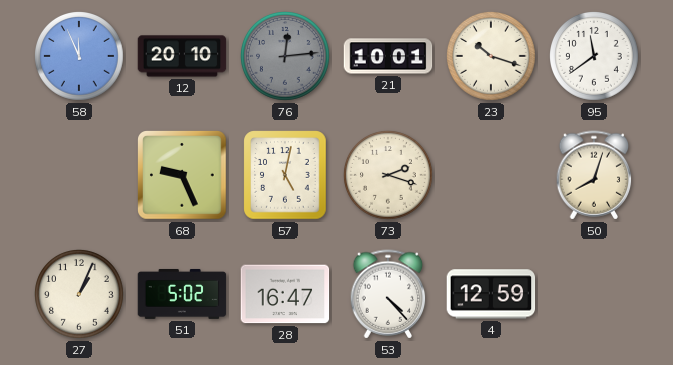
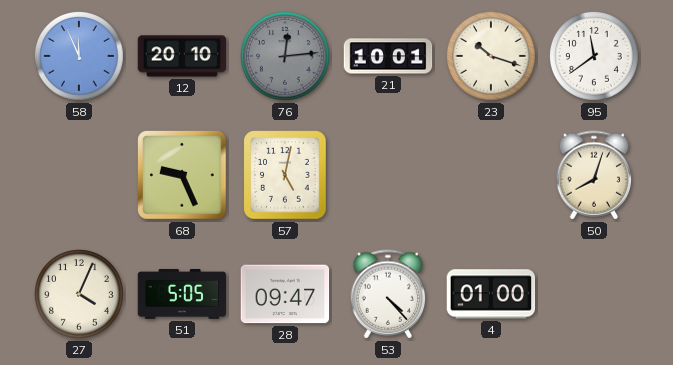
73: 2:18 -> none
27: 1:04 -> 4:04
51: 5:02 -> 5:05
28: 16:47 -> 09:47
4: 12:59 -> 01:00
